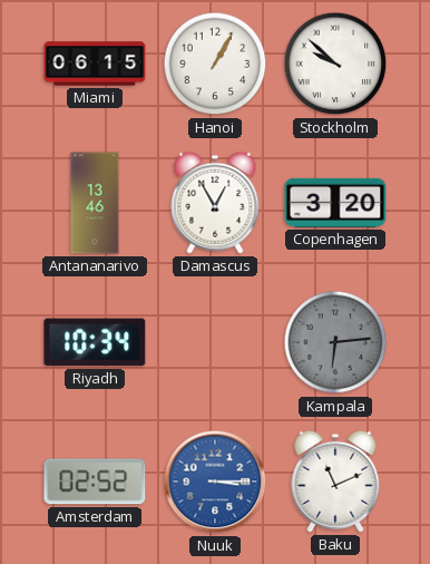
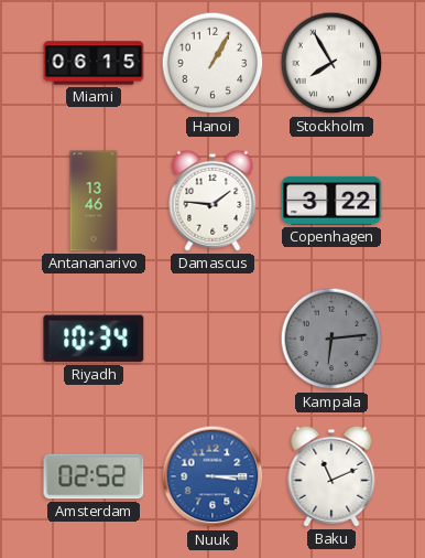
Stockholm: 9:52 -> 7:55
Damascus: 12:55 -> 1:46
Copenhagen: 3:20 -> 3:22
